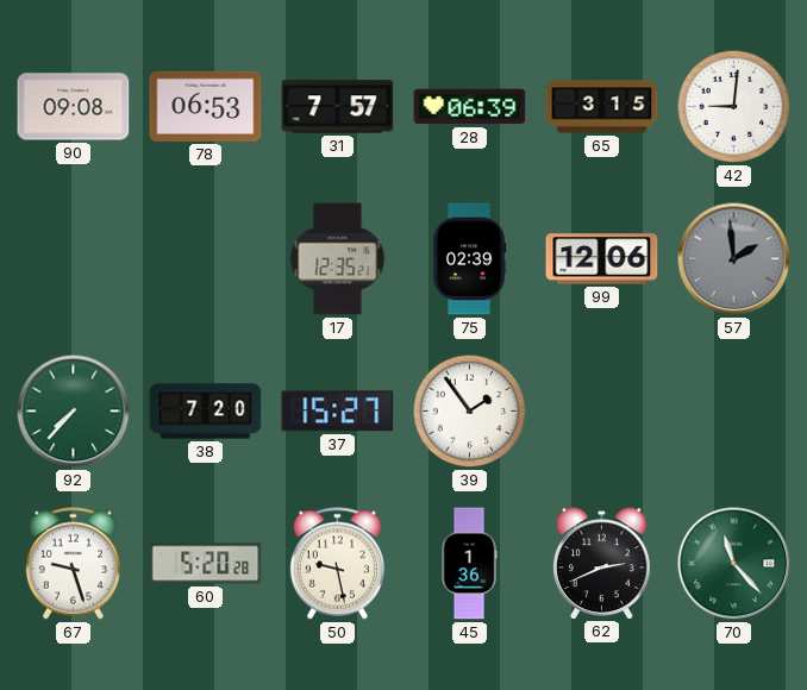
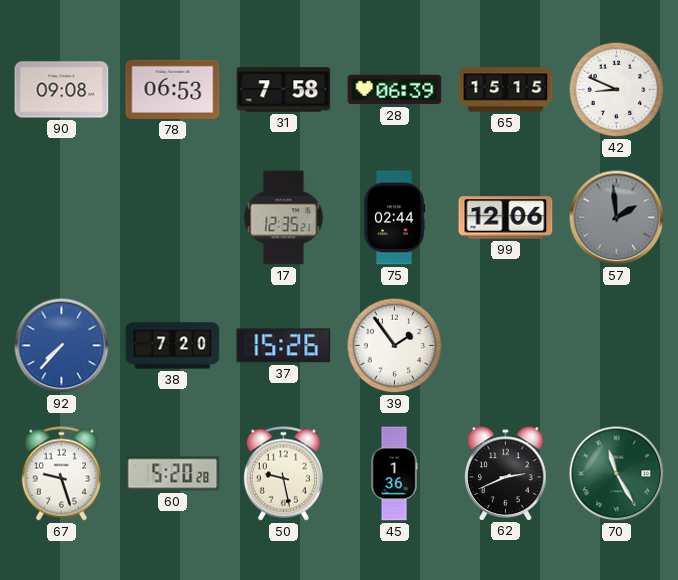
31: 7:57 -> 7:58
65: 3:15 -> 15:15
42: 9:01 -> 8:49
75: 02:39 -> 02:44
92 dial: green -> blue
37: 15:27 -> 15:26
70: 11:23 -> 11:25
